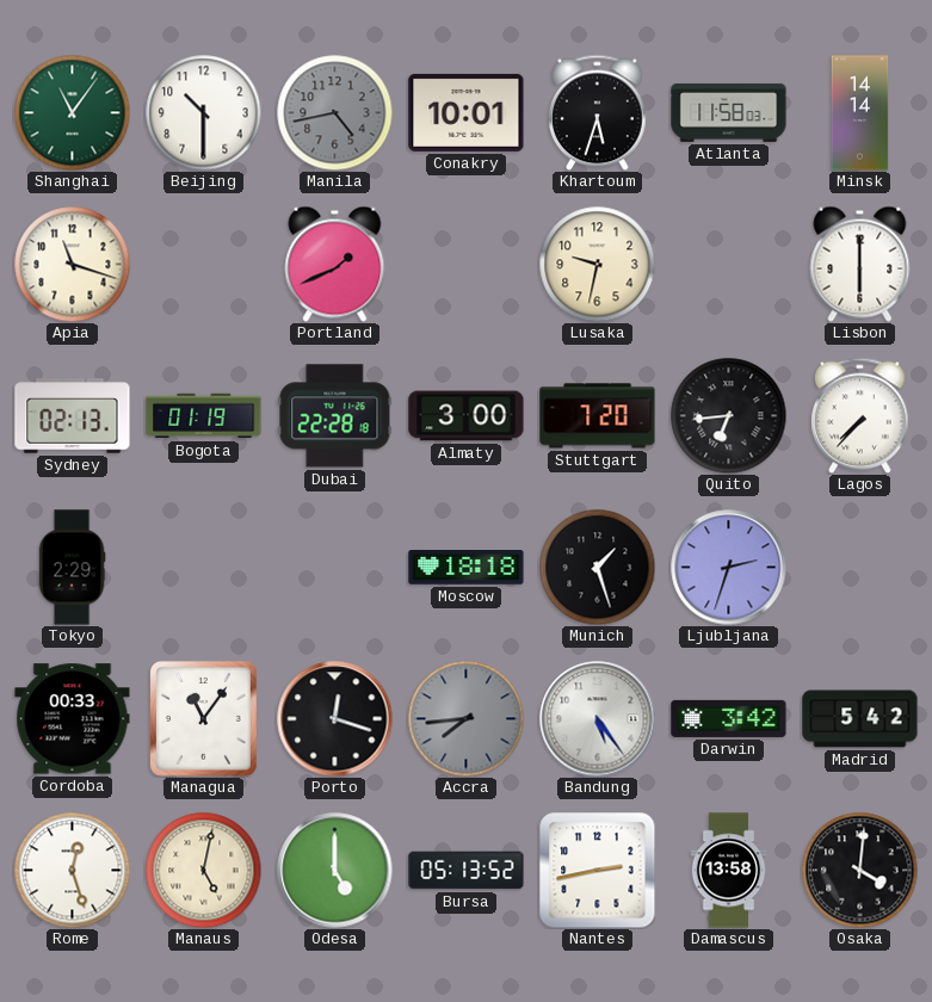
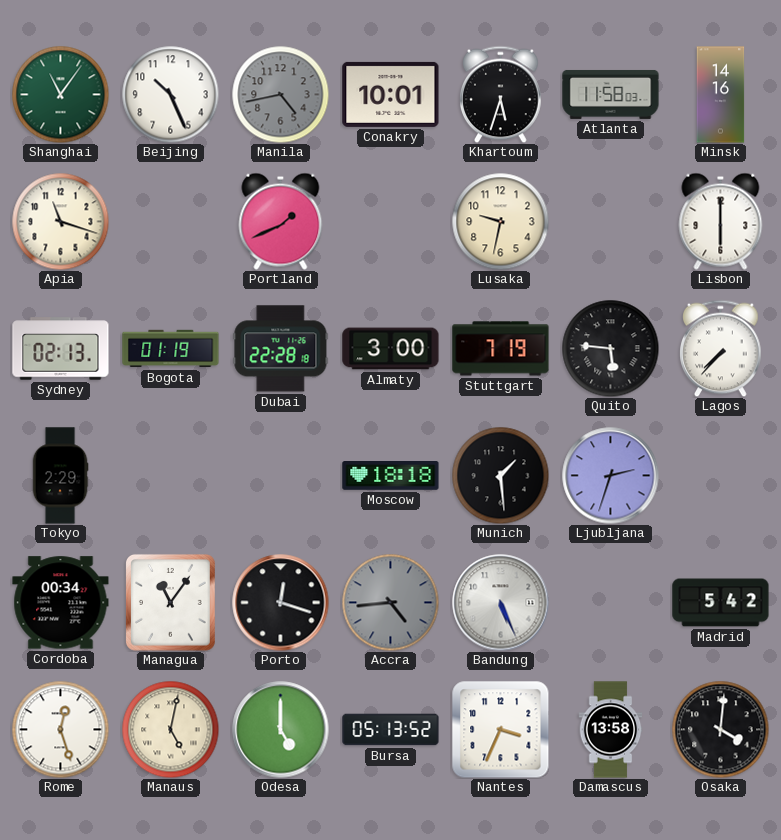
Beijing: 10:30 -> 10:26
Minsk: 14:14 -> 14:16
Stuttgart: 7:20 -> 7:19
Quito: 6:44 -> 5:46
Munich: 1:27 -> 1:29
Cordoba: 00:33 -> 00:34
Accra: 7:44 -> 4:44
Bandung: 5:24 -> 5:26
Darwin: 3:42 -> none
Nantes: 2:43 -> 3:34
